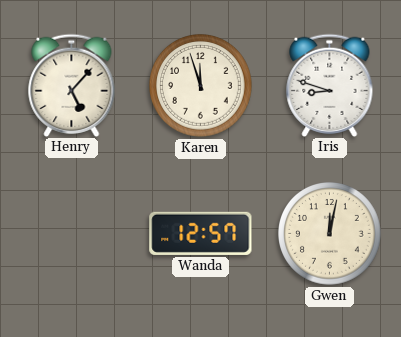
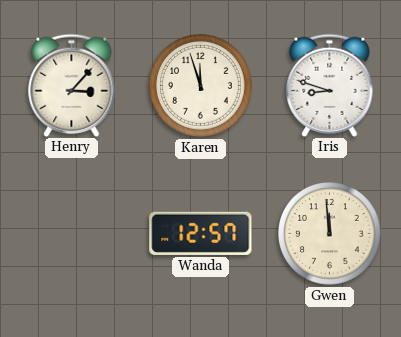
Henry: 5:07 -> 3:07
Gwen: 12:02 -> 11:59
